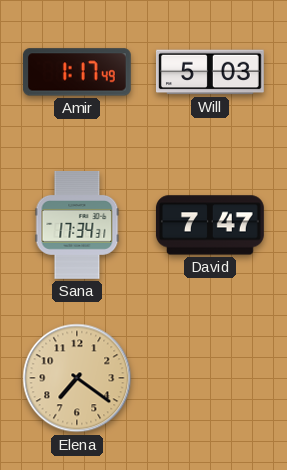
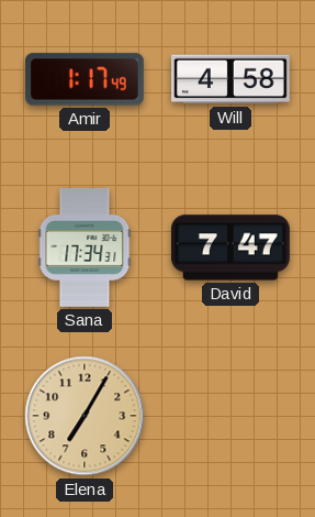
Will: 5:03 -> 4:58
Elena: 7:21 -> 7:05
